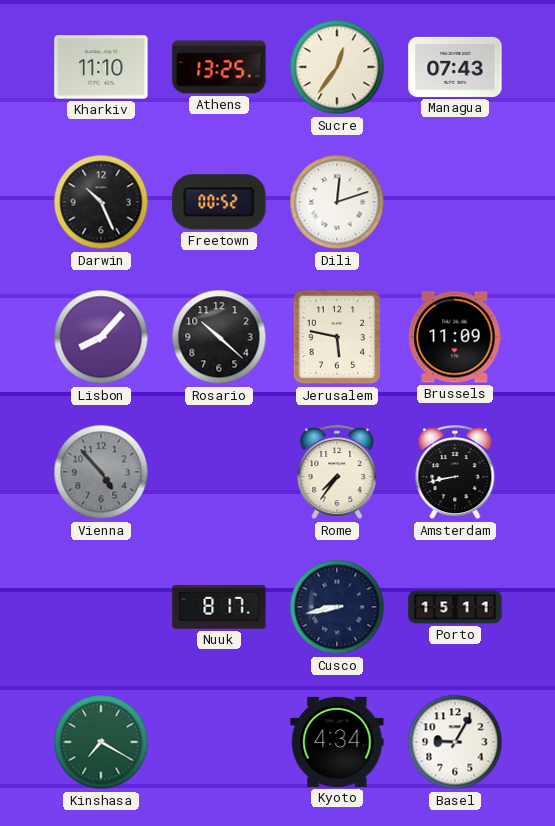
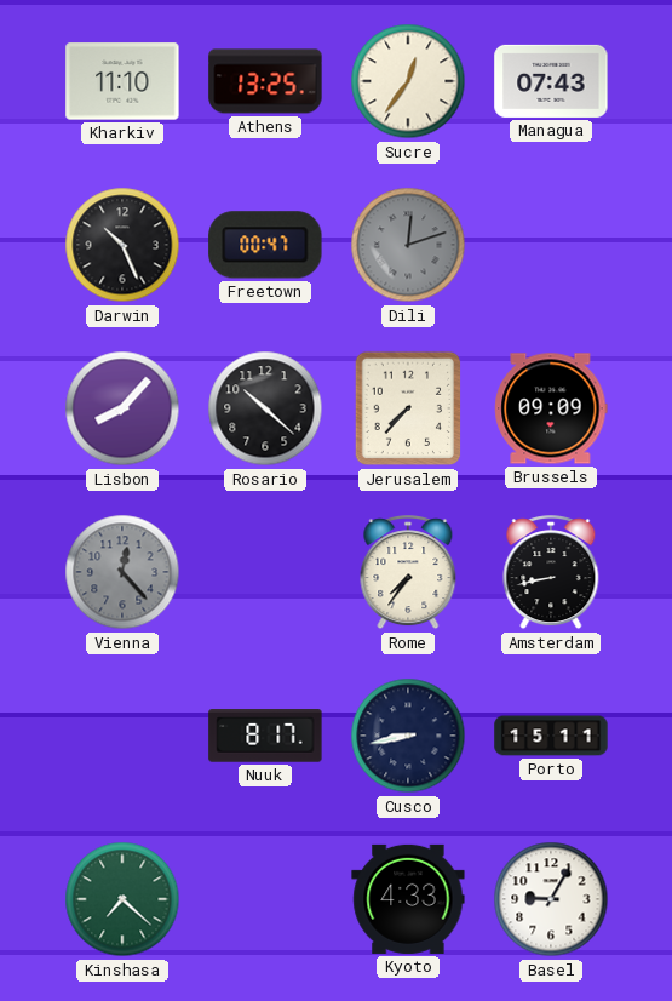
Freetown: 00:52 -> 00:47
Dili dial: white -> grey
Jerusalem: 5:47 -> 7:37
Brussels: 11:09 -> 09:09
Vienna: 4:53 -> 12:23
Kinshasa: 7:20 -> 7:22
Kyoto: 4:34 -> 4:33
